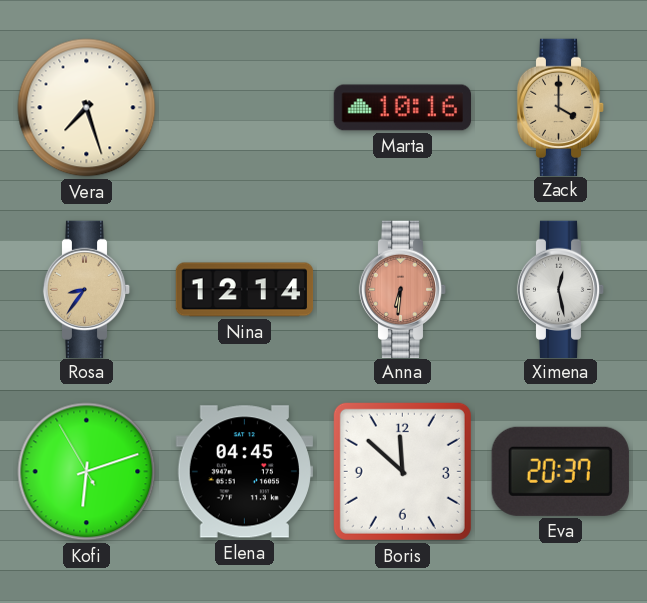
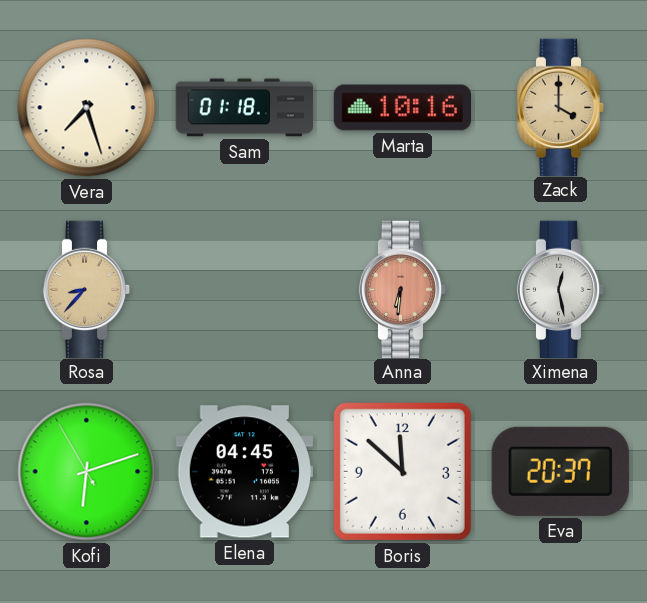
Sam: none -> 01:18
Rosa: 8:36 -> 8:37
Nina: 12:14 -> none
